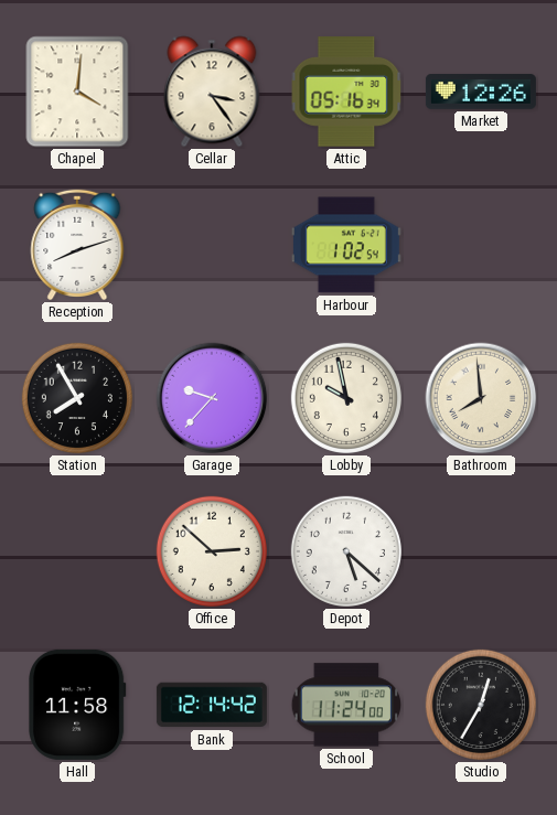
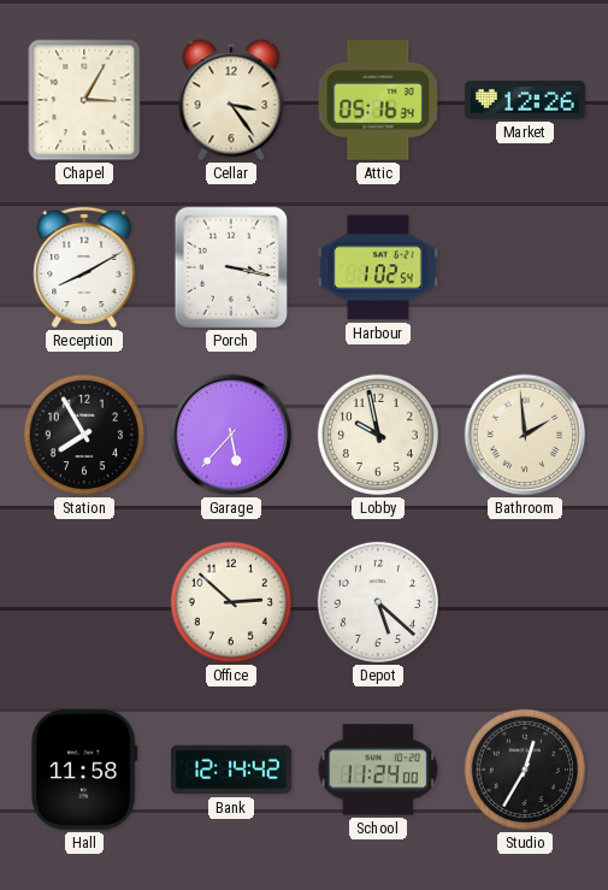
Chapel: 4:01 -> 3:05
Reception: 8:12 -> 8:10
Porch: none -> 3:17
Garage: 9:37 -> 5:37
Bathroom: 7:59 -> 1:59
